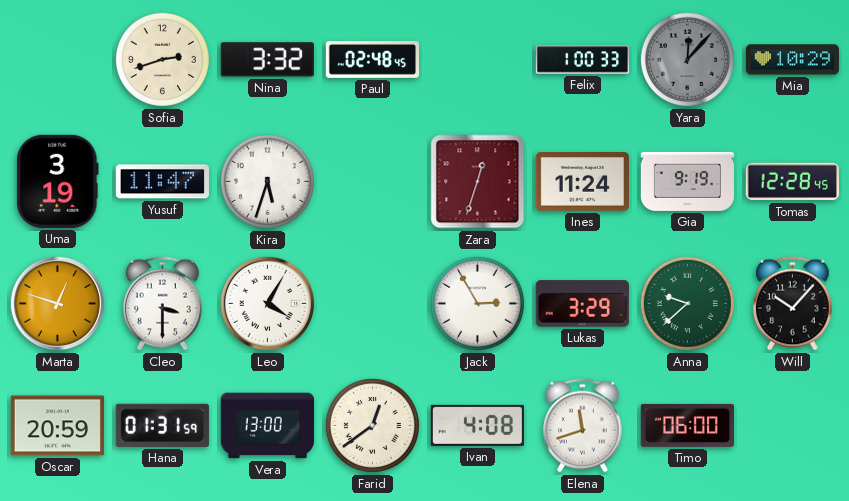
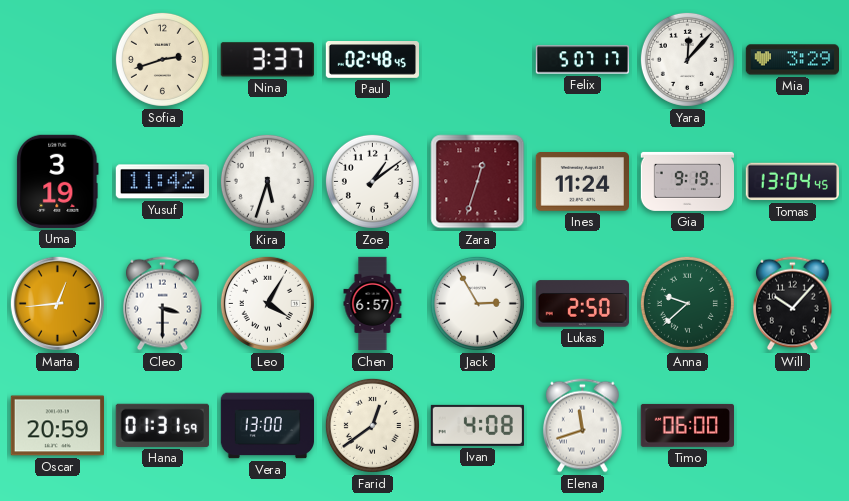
Nina: 3:32 -> 3:37
Felix: 1:00 -> 5:07
Yara dial: grey -> white
Mia: 10:29 -> 3:29
Yusuf: 11:47 -> 11:42
Zoe: none -> 1:09
Tomas: 12:28 -> 13:04
Marta: 12:48 -> 12:44
Chen: none -> 6:57
Lukas: 3:29 -> 2:50
